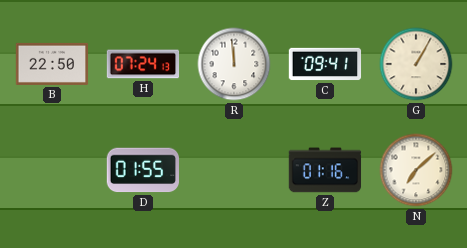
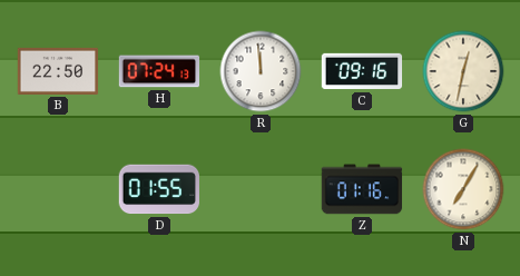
C: 09:41 -> 09:16
G: 1:05 -> 12:32
N: 7:08 -> 7:05
